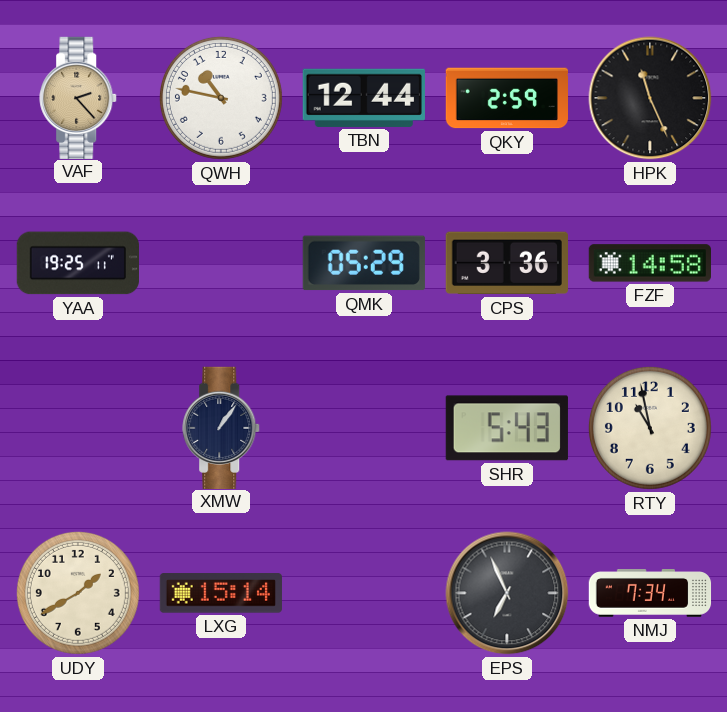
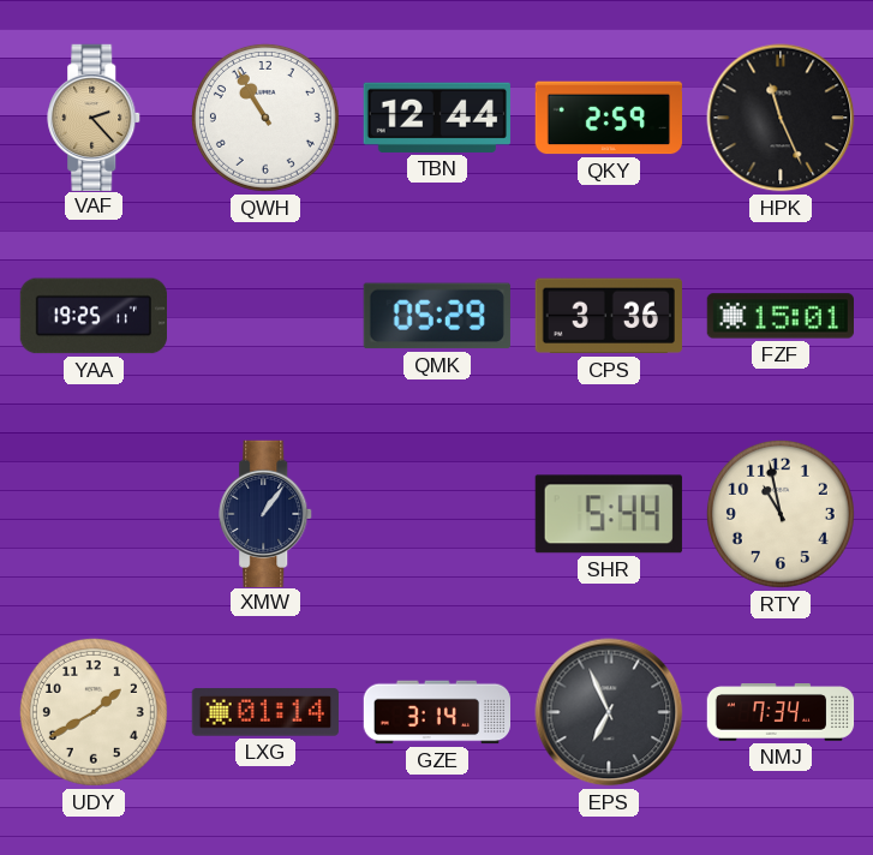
QWH: 10:47 -> 10:55
FZF: 14:58 -> 15:01
SHR: 5:43 -> 5:44
LXG: 15:14 -> 01:14
GZE: none -> 3:14
